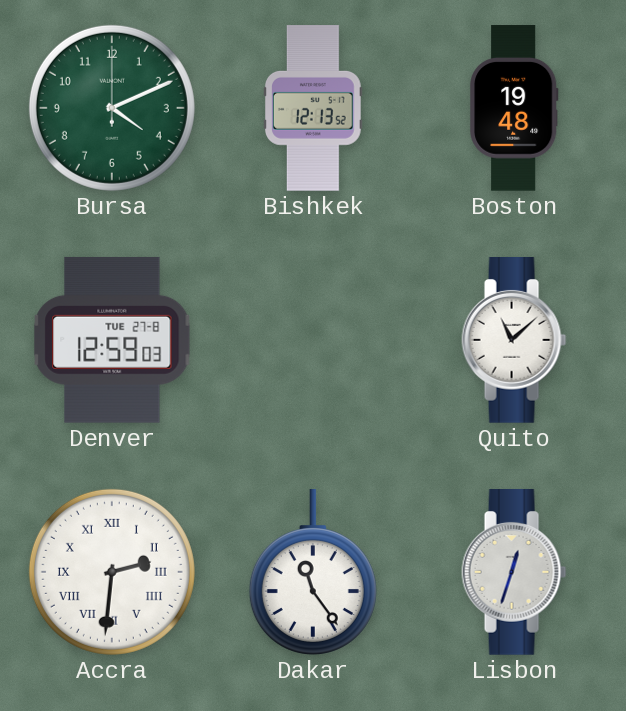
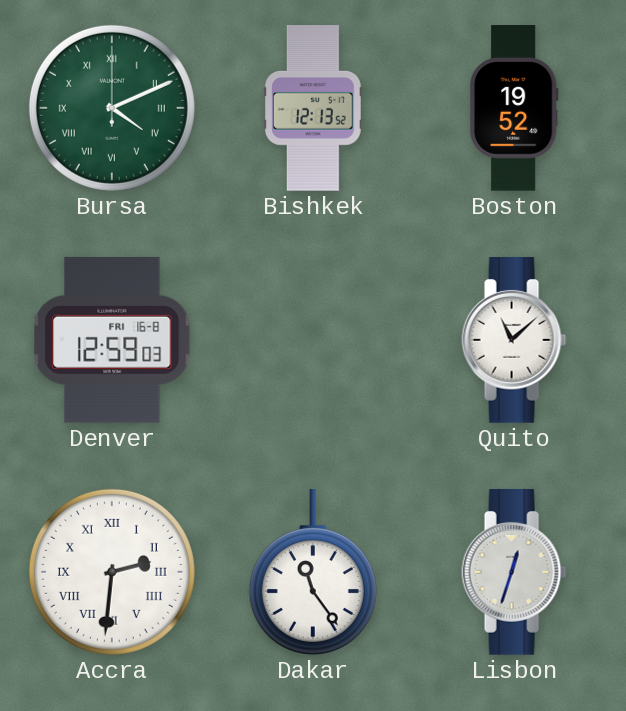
Bursa numerals: Arabic -> Roman
Boston: 19:48 -> 19:52
Denver date: TUE 27-8 -> FRI 16-8
